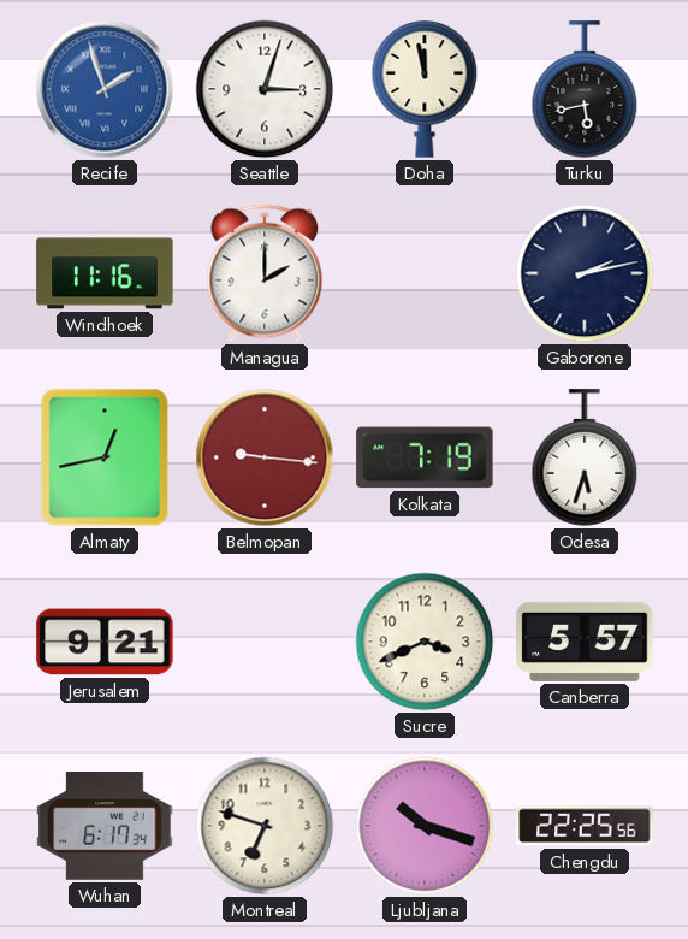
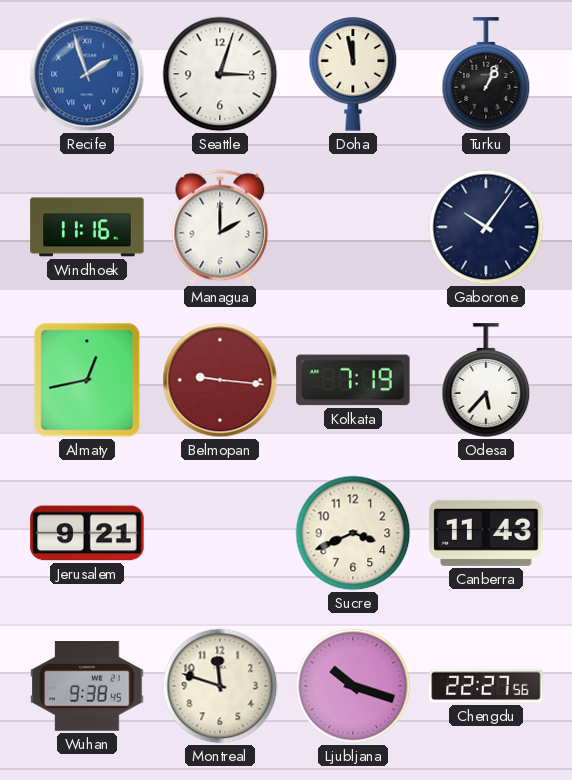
Turku: 5:43 -> 1:04
Gaborone: 2:13 -> 10:06
Odesa: 5:33 -> 5:37
Canberra: 5:57 -> 11:43
Wuhan: 6:17 -> 9:38
Montreal: 6:48 -> 11:48
Chengdu: 22:25 -> 22:27
